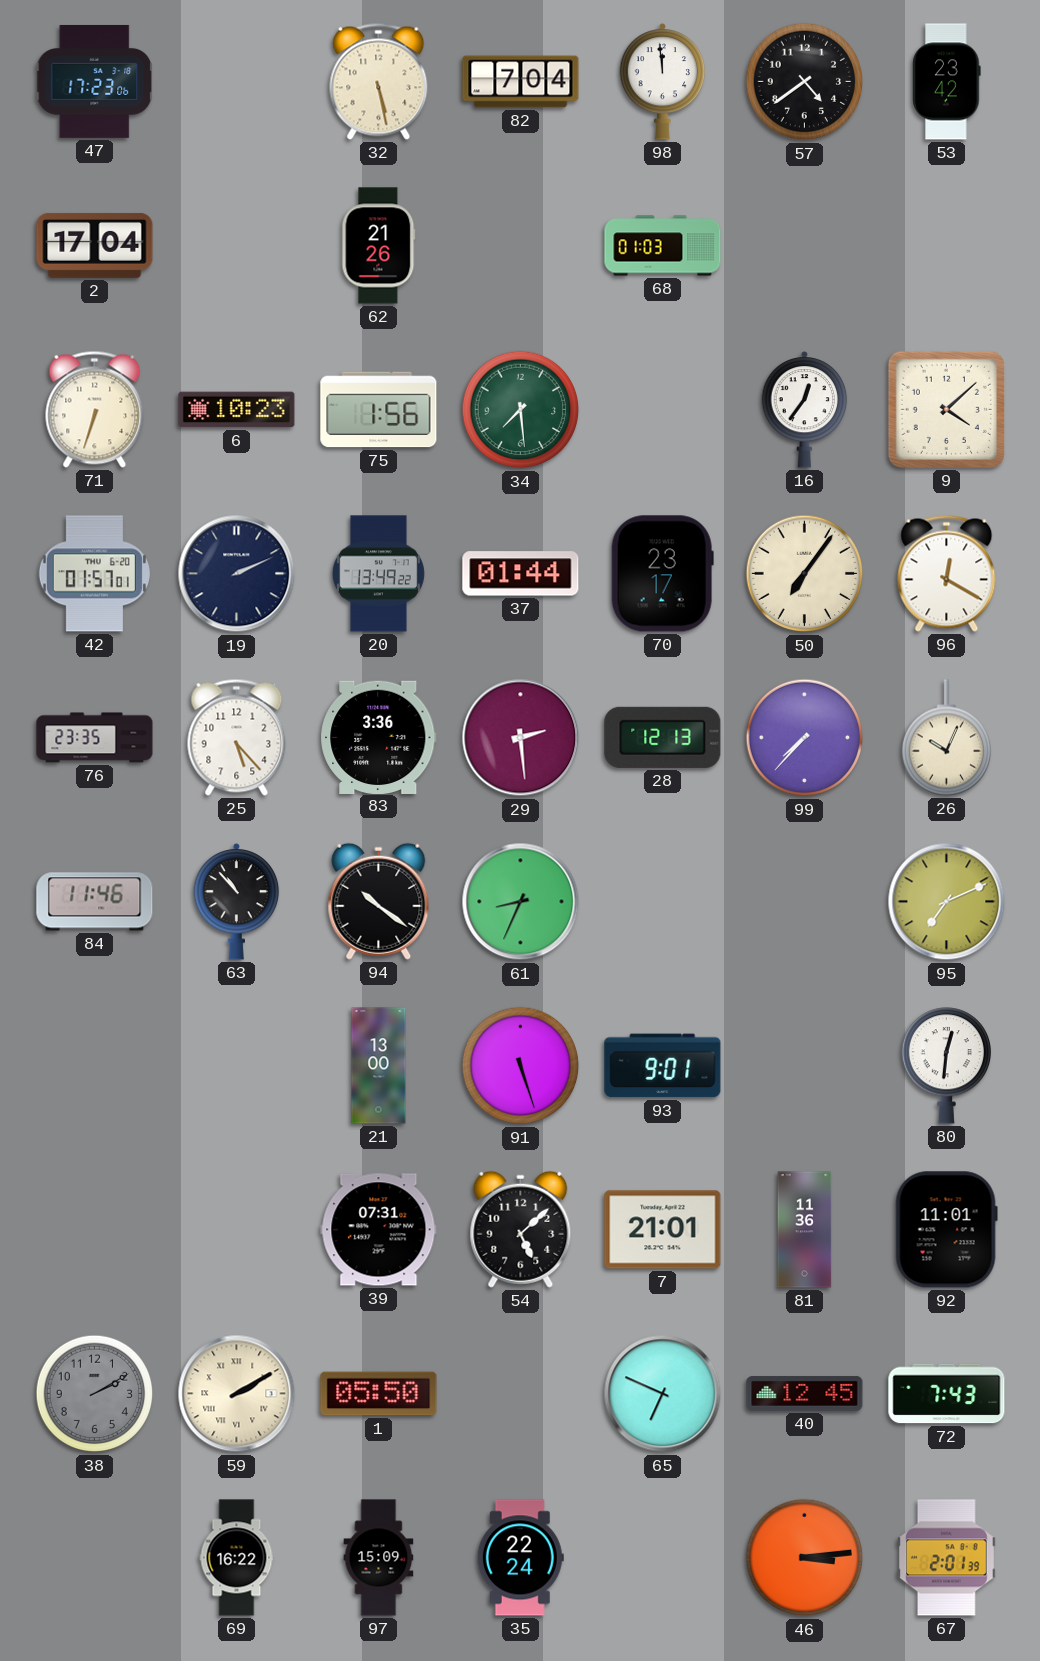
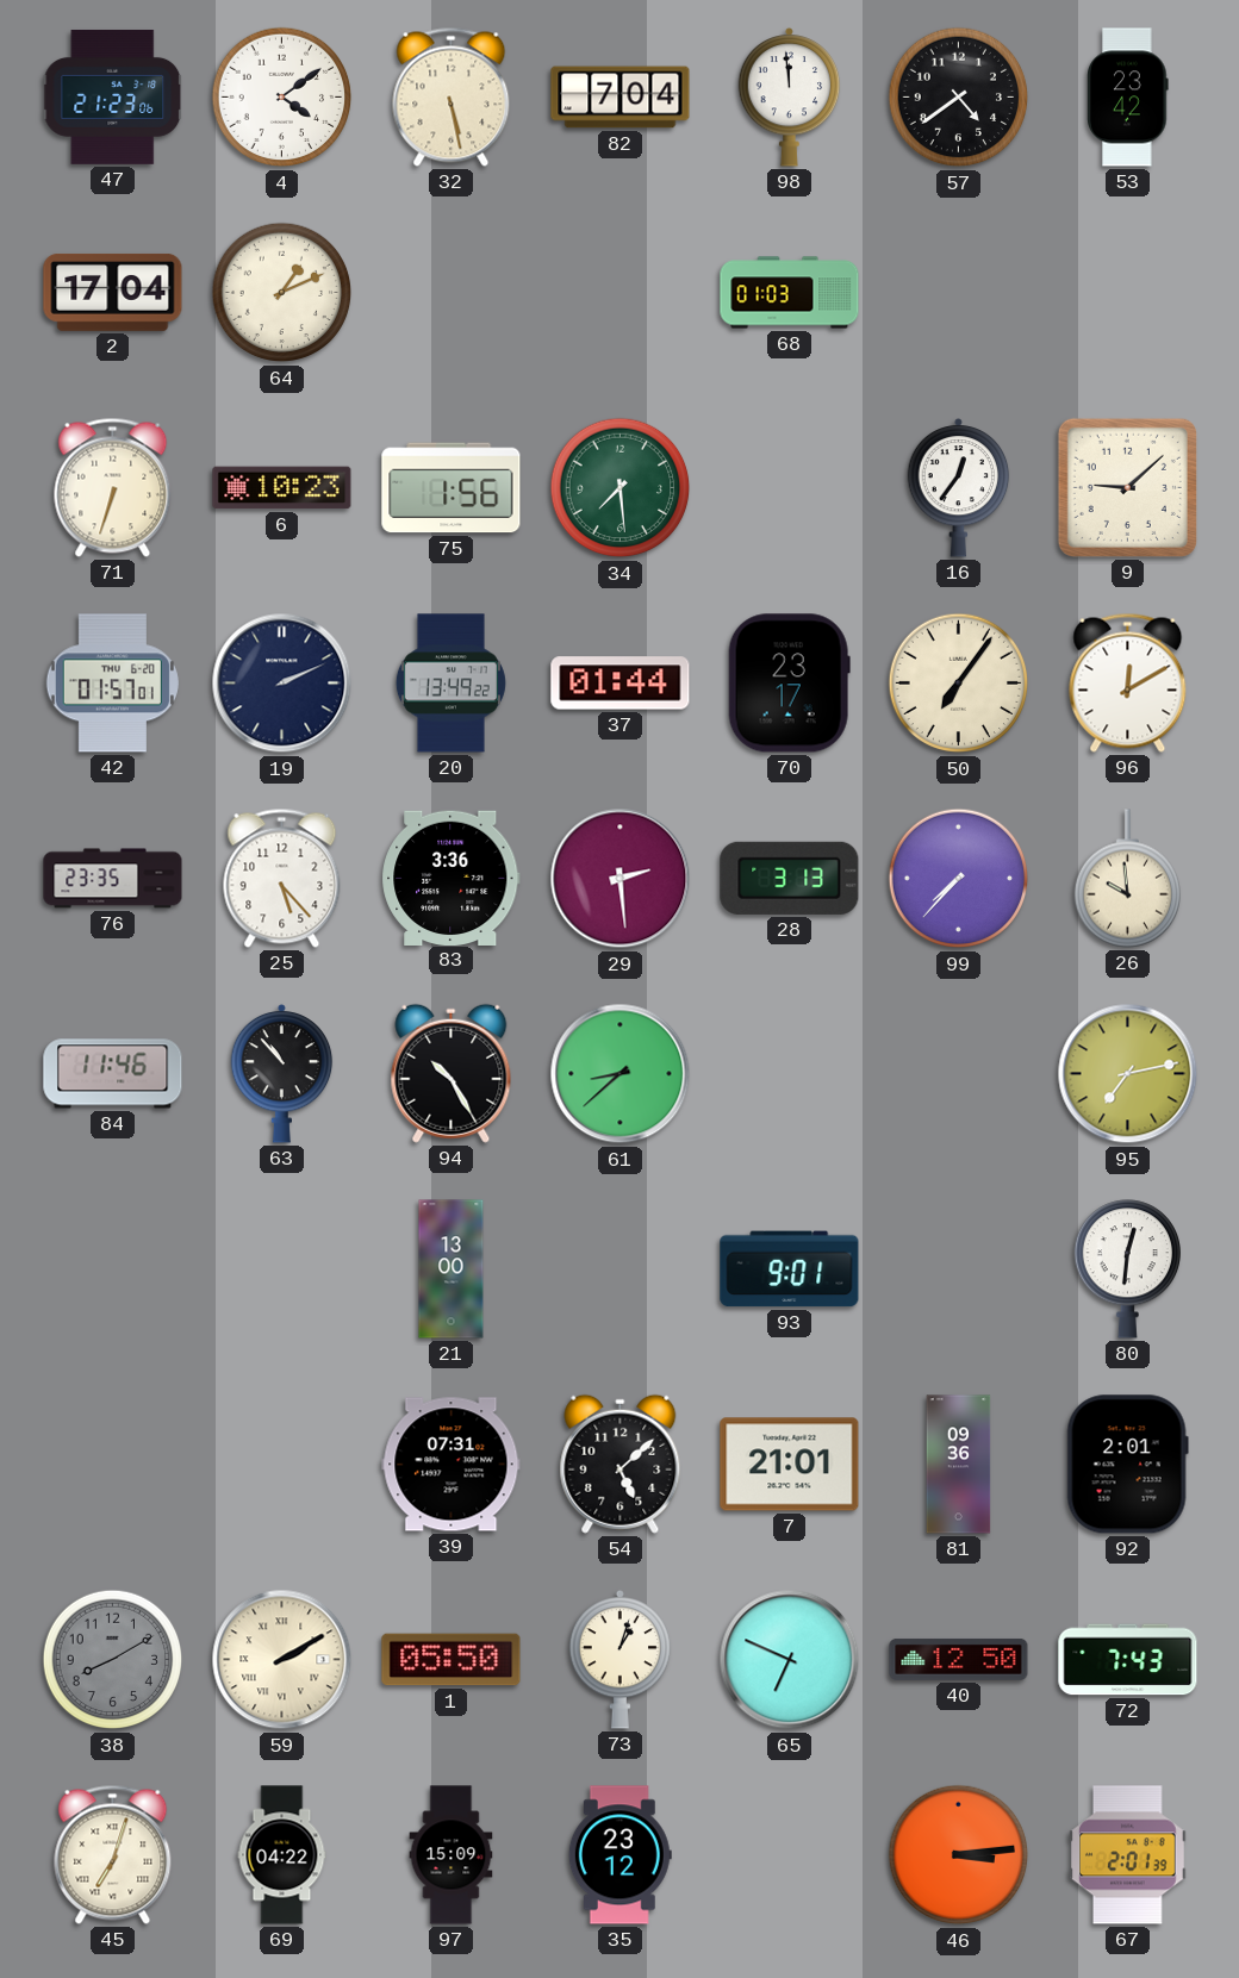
47: 17:23 -> 21:23
4: none -> 4:09
64: none -> 1:11
62: 21:26 -> none
9: 4:08 -> 9:08
96: 12:20 -> 12:10
28: 12:13 -> 3:13
26: 10:04 -> 9:59
94: 10:21 -> 10:25
61: 8:34 -> 8:38
95: 7:11 -> 7:13
91: 5:27 -> none
81: 11:36 -> 09:36
92: 11:01 -> 2:01
38: 2:10 -> 8:10
73: none -> 1:03
40: 12:45 -> 12:50
45: none -> 7:03
69: 16:22 -> 04:22
35: 22:24 -> 23:12
